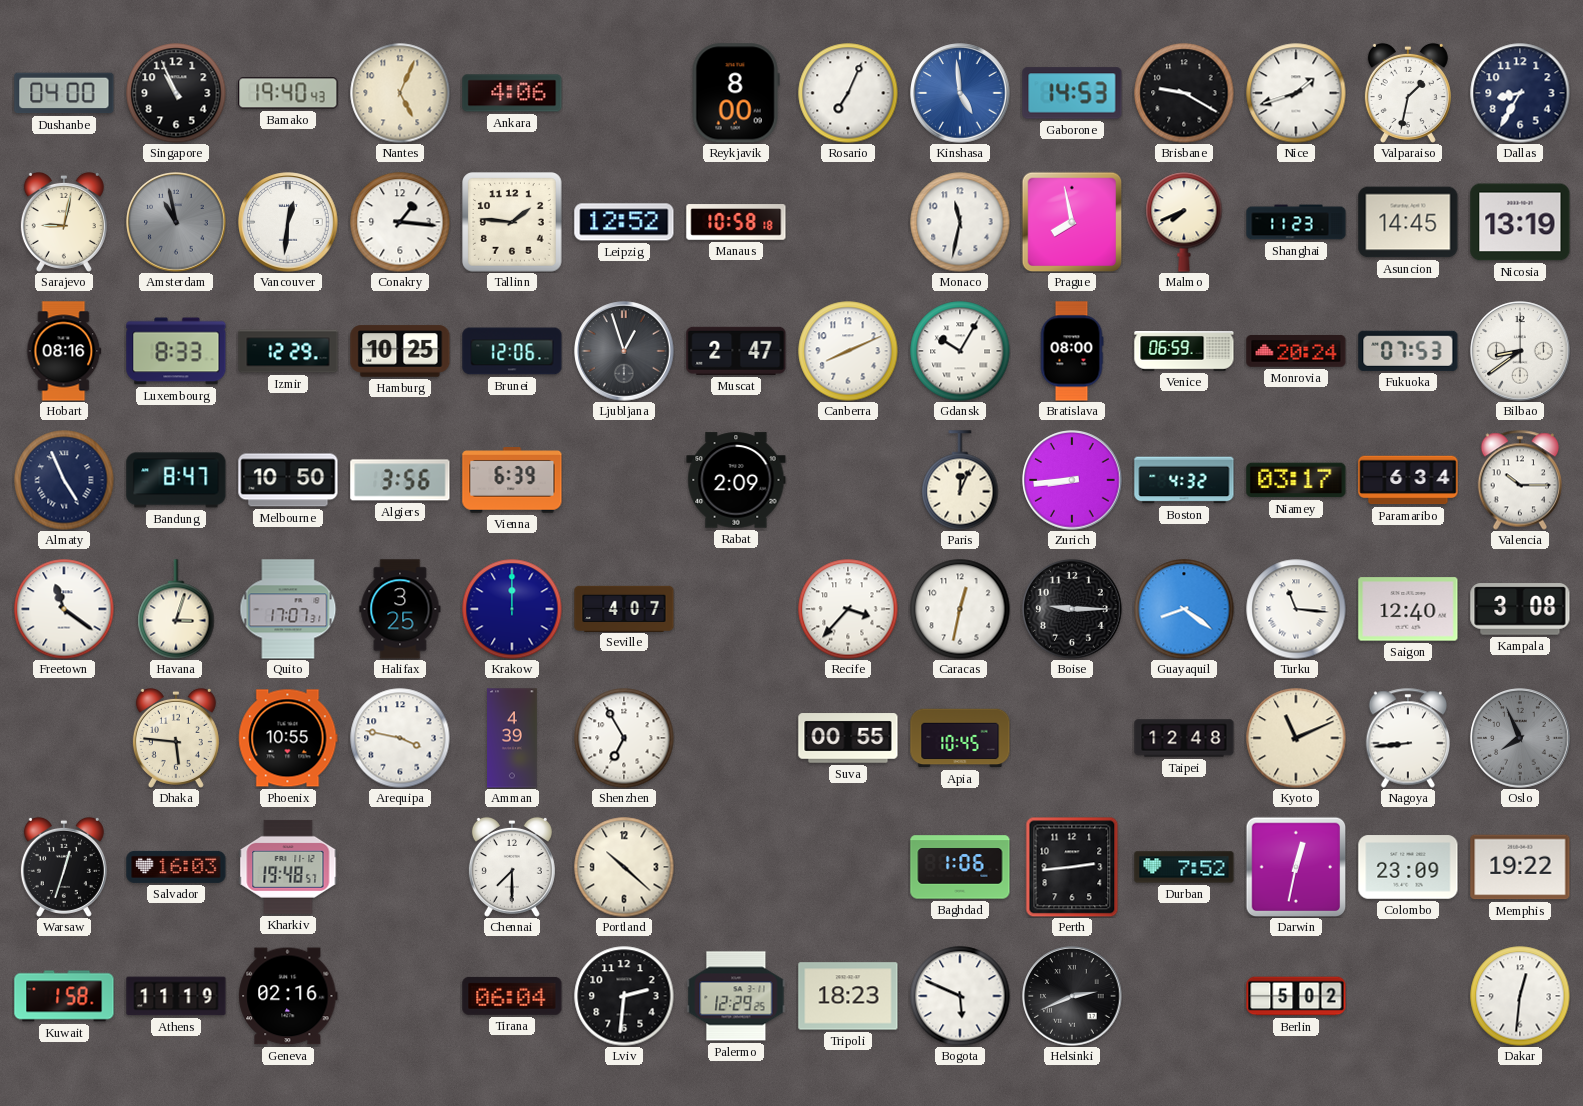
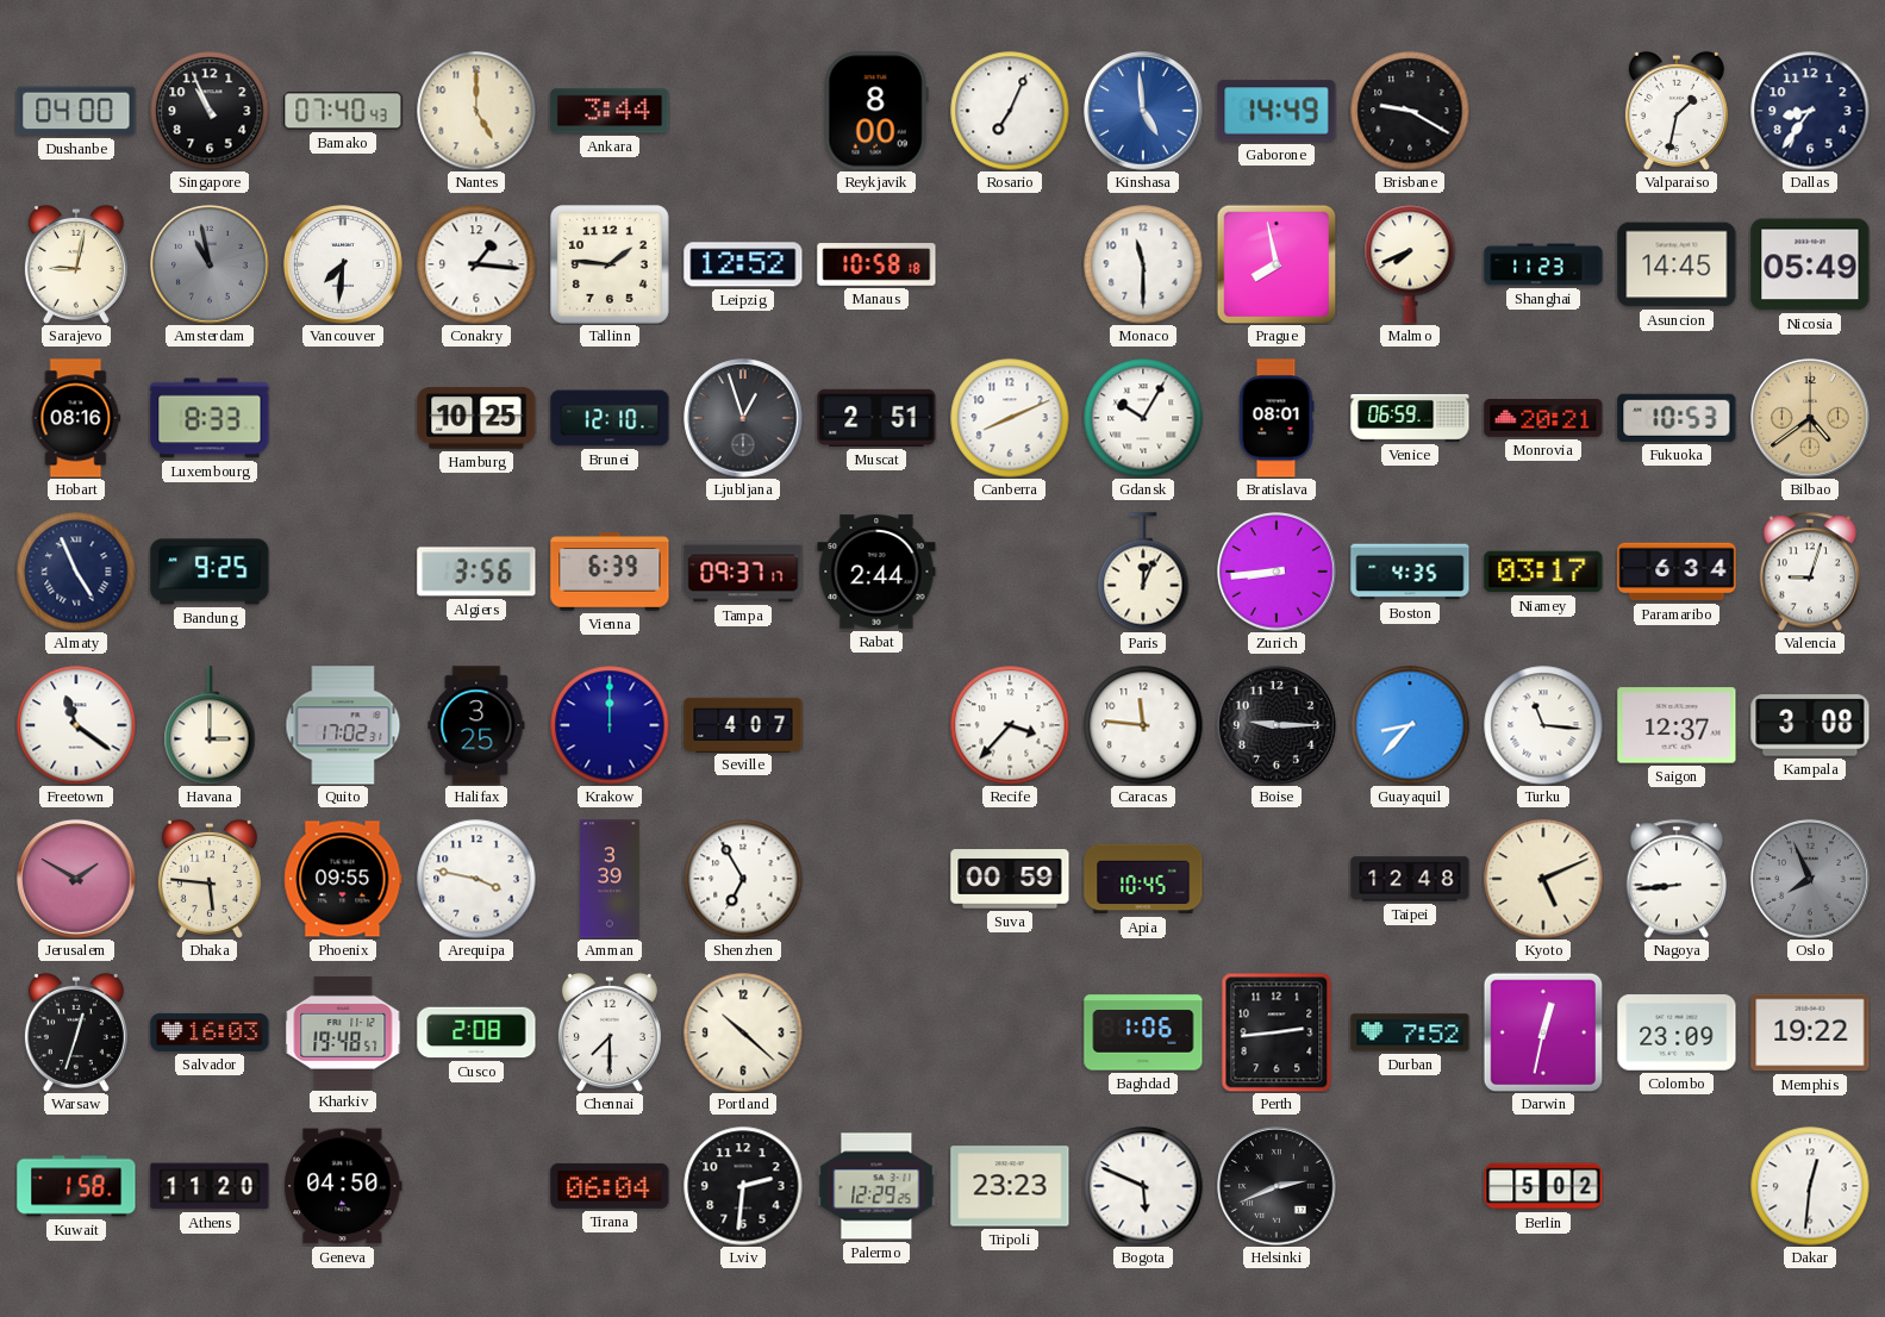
Bamako: 19:40 -> 07:40
Nantes: 5:04 -> 5:00
Ankara: 4:06 -> 3:44
Gaborone: 14:53 -> 14:49
Nice: 1:42 -> none
Dallas: 8:35 -> 8:36
Vancouver: 12:31 -> 7:31
Monaco: 11:32 -> 11:30
Nicosia: 13:19 -> 05:49
Izmir: 12:29 -> none
Brunei: 12:06 -> 12:10
Muscat: 2:47 -> 2:51
Bratislava: 08:00 -> 08:01
Monrovia: 20:24 -> 20:21
Fukuoka: 07:53 -> 10:53
Bilbao: 8:39 -> 4:39
Bilbao dial: white -> champagne
Bandung: 8:47 -> 9:25
Melbourne: 10:50 -> none
Tampa: none -> 09:37
Rabat: 2:09 -> 2:44
Boston: 4:32 -> 4:35
Valencia: 10:15 -> 9:03
Havana: 3:03 -> 3:00
Quito: 17:07 -> 17:02
Caracas: 12:32 -> 11:46
Guayaquil: 8:21 -> 8:37
Saigon: 12:40 -> 12:37
Jerusalem: none -> 1:50
Phoenix: 10:55 -> 09:55
Amman: 4:39 -> 3:39
Suva: 00:55 -> 00:59
Kyoto: 11:11 -> 5:11
Cusco: none -> 2:08
Athens: 11:19 -> 11:20
Geneva: 02:16 -> 04:50
Tripoli: 18:23 -> 23:23
